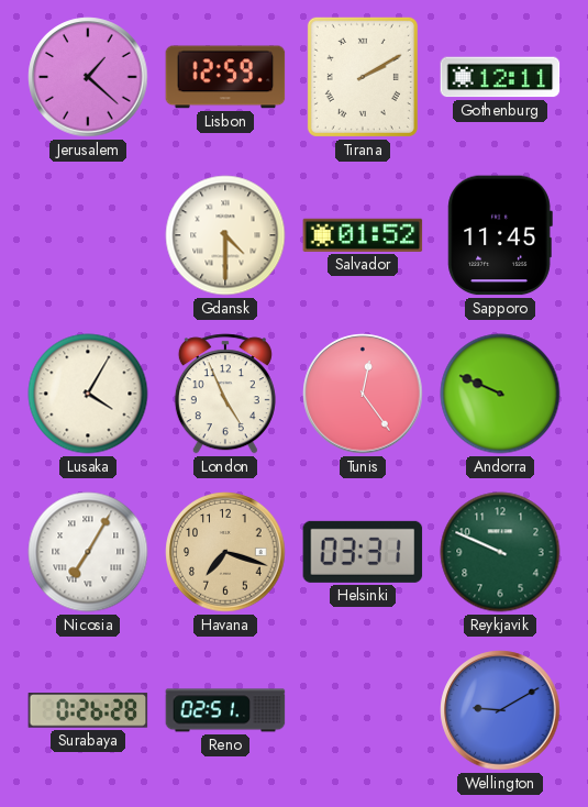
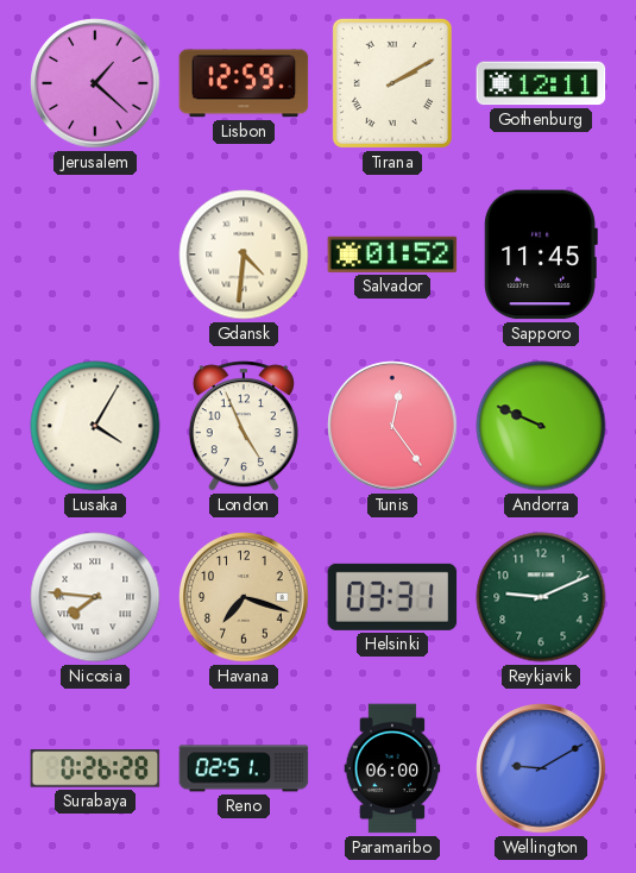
Gdansk: 4:30 -> 4:31
Nicosia: 7:05 -> 7:46
Reykjavik: 9:49 -> 9:11
Paramaribo: none -> 06:00
